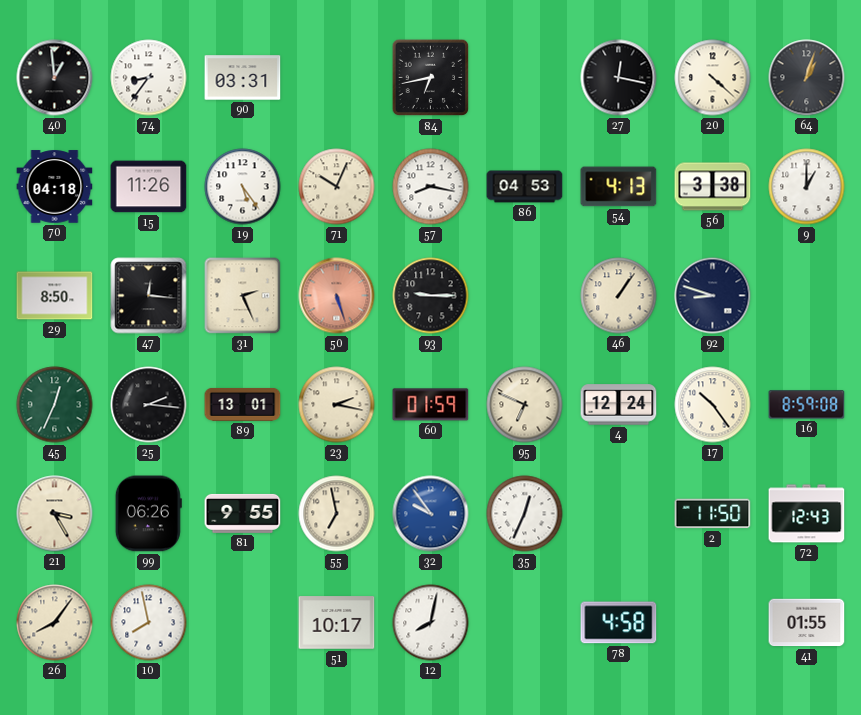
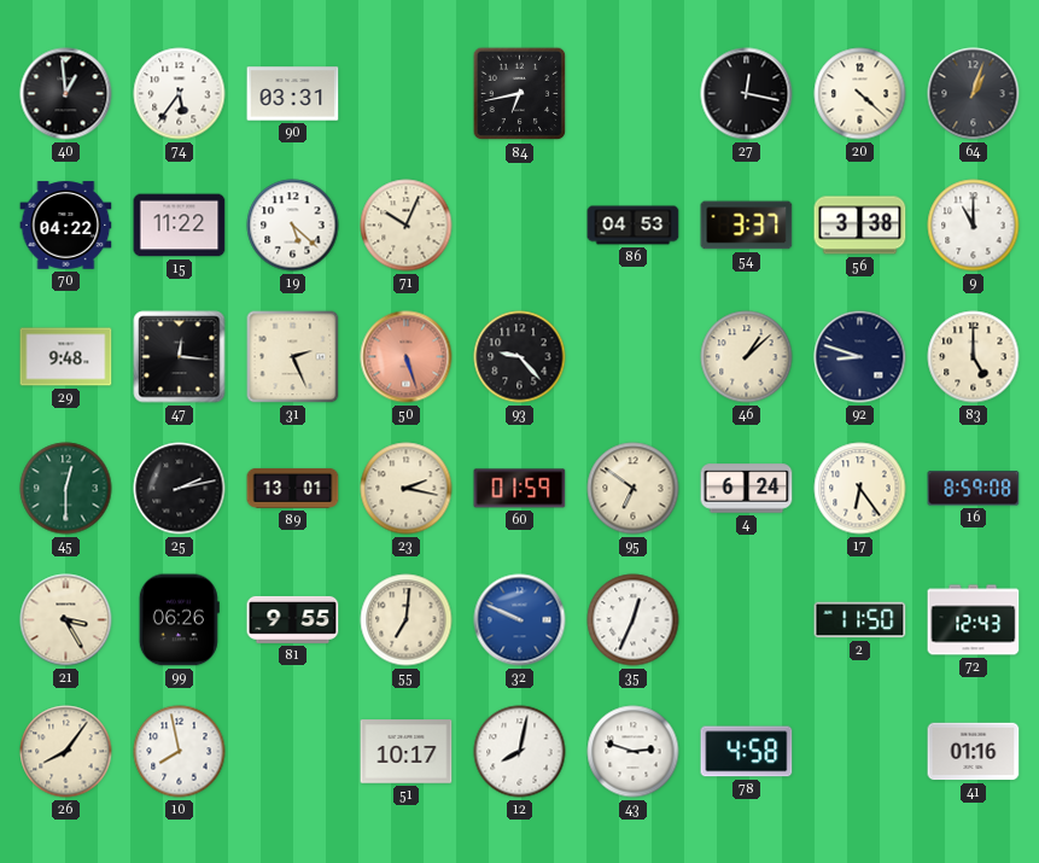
74: 8:36 -> 5:36
70: 04:18 -> 04:22
15: 11:26 -> 11:22
19: 5:24 -> 5:22
57: 8:17 -> none
54: 4:13 -> 3:37
9: 1:00 -> 11:00
29: 8:50 -> 9:48
93: 9:15 -> 9:23
46: 1:06 -> 1:08
83: none -> 5:00
45: 12:34 -> 12:30
25: 2:16 -> 2:13
95: 6:49 -> 6:51
4: 12:24 -> 6:24
17: 10:24 -> 6:24
55: 6:58 -> 7:01
32: 9:54 -> 9:49
43: none -> 2:48
41: 01:55 -> 01:16
